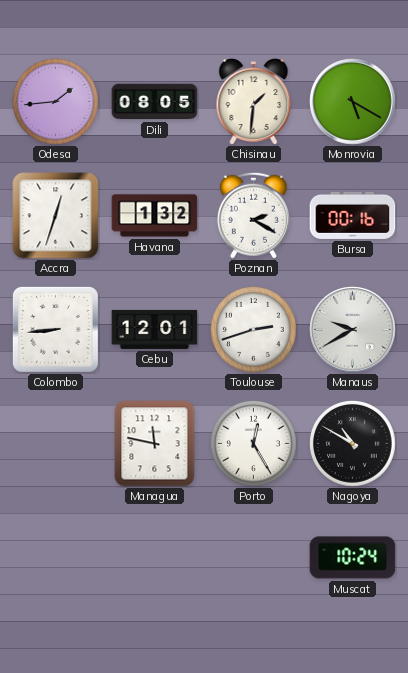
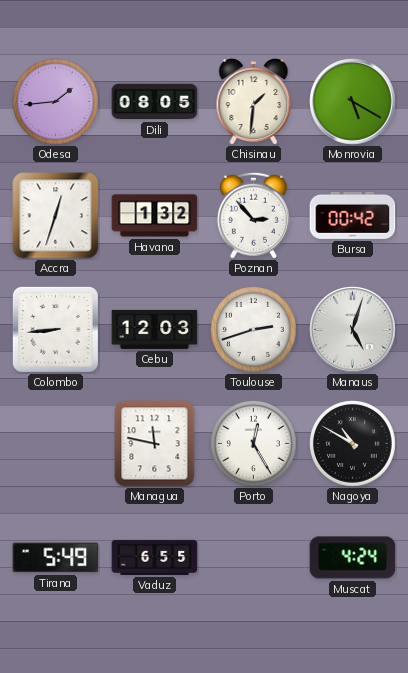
Poznan: 2:20 -> 2:53
Bursa: 00:16 -> 00:42
Cebu: 12:01 -> 12:03
Manaus: 9:40 -> 5:03
Tirana: none -> 5:49
Vaduz: none -> 6:55
Muscat: 10:24 -> 4:24
